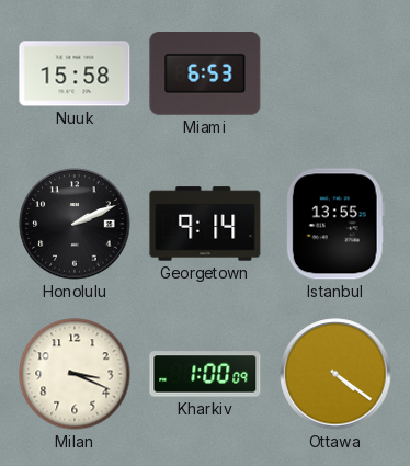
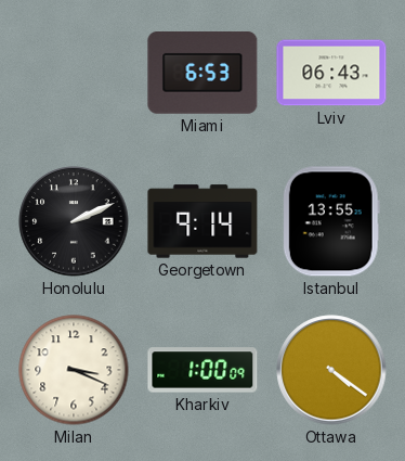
Nuuk: 15:58 -> none
Lviv: none -> 06:43
